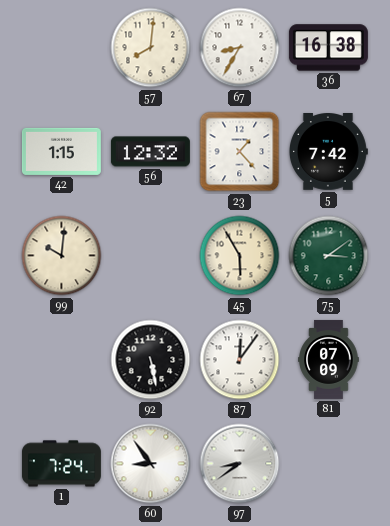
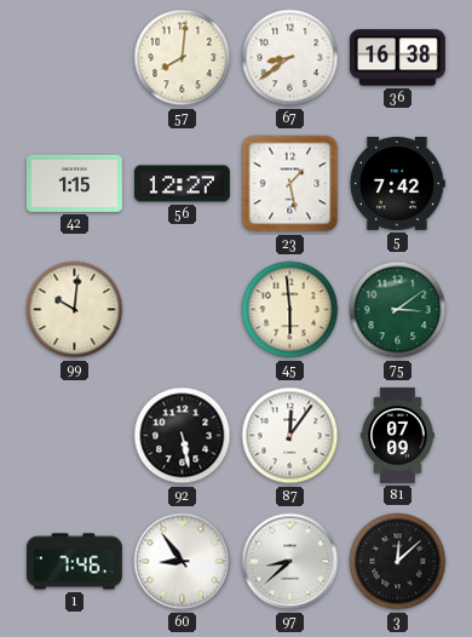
67: 8:35 -> 8:39
56: 12:32 -> 12:27
23: 1:23 -> 1:28
45: 5:55 -> 5:59
1: 7:24 -> 7:46
97: 8:39 -> 8:38
3: none -> 12:08
